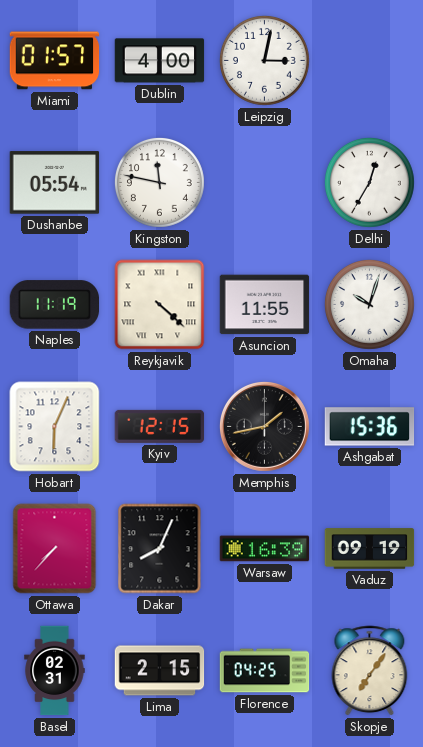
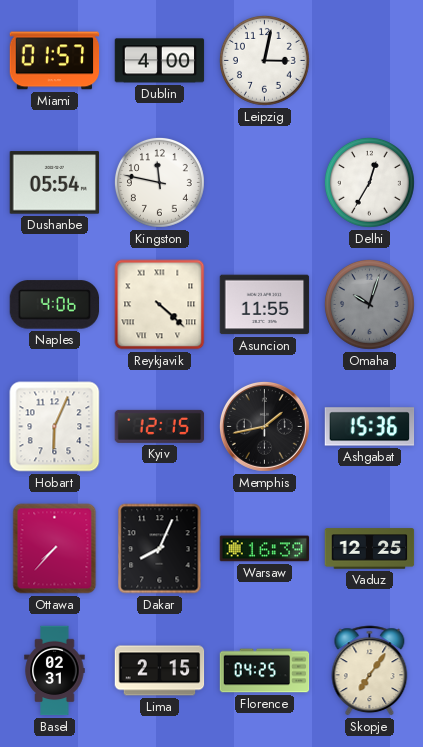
Naples: 11:19 -> 4:06
Omaha dial: white -> grey
Vaduz: 09:19 -> 12:25
